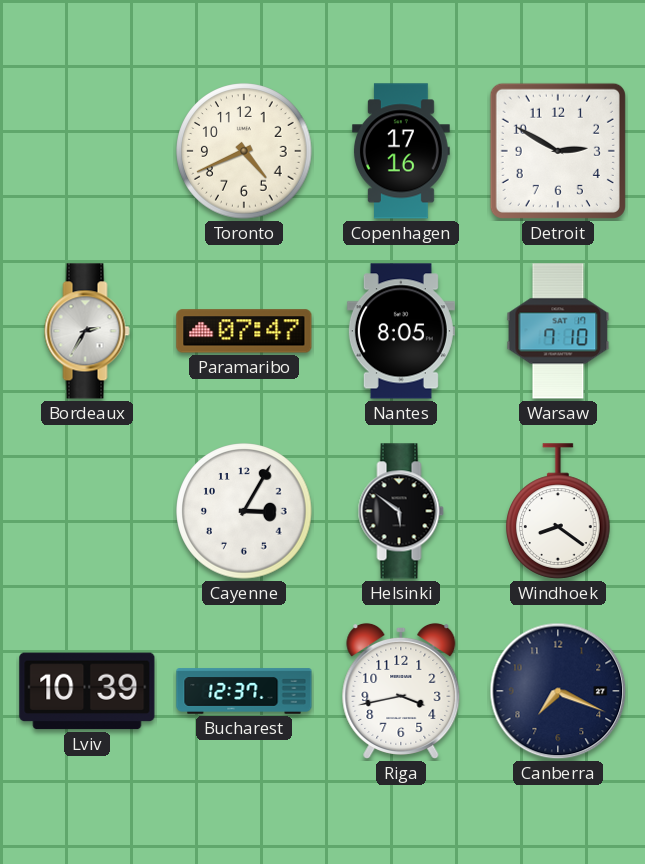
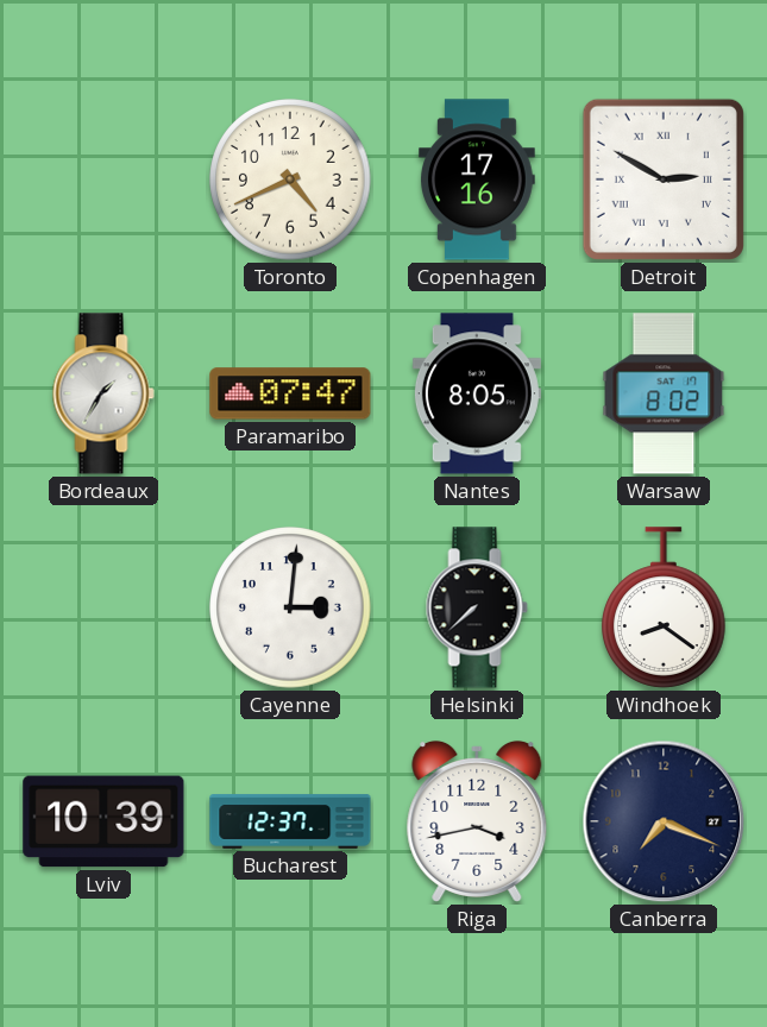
Detroit numerals: Arabic -> Roman
Bordeaux: 2:35 -> 1:35
Warsaw: 7:10 -> 8:02
Cayenne: 3:05 -> 3:01
Helsinki: 5:51 -> 7:38
